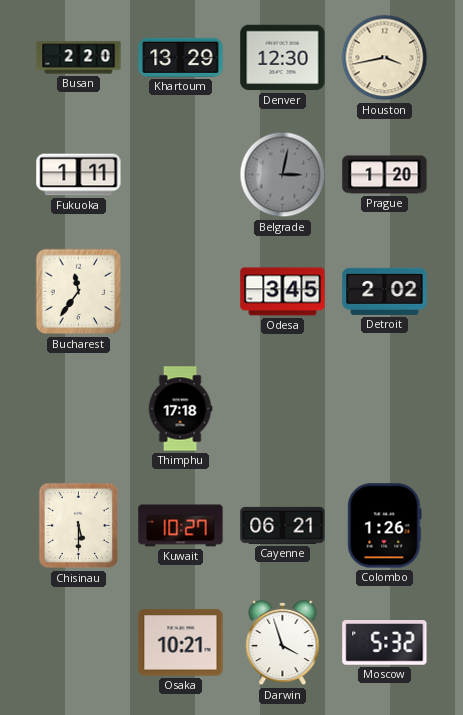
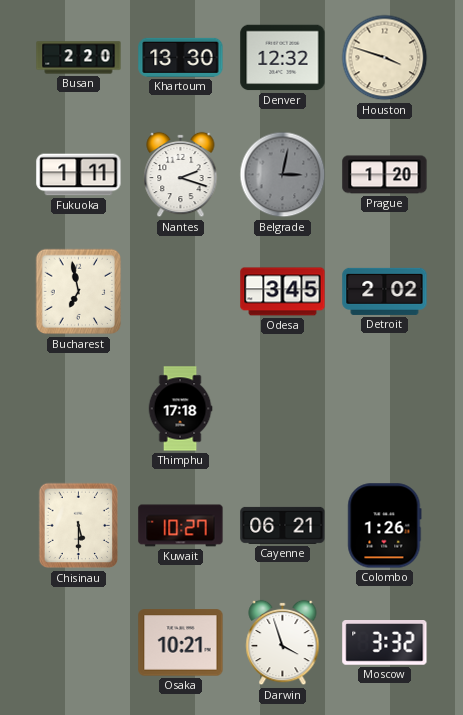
Khartoum: 13:29 -> 13:30
Denver: 12:30 -> 12:32
Houston: 3:43 -> 3:48
Nantes: none -> 2:18
Bucharest: 11:36 -> 6:58
Moscow: 5:32 -> 3:32
